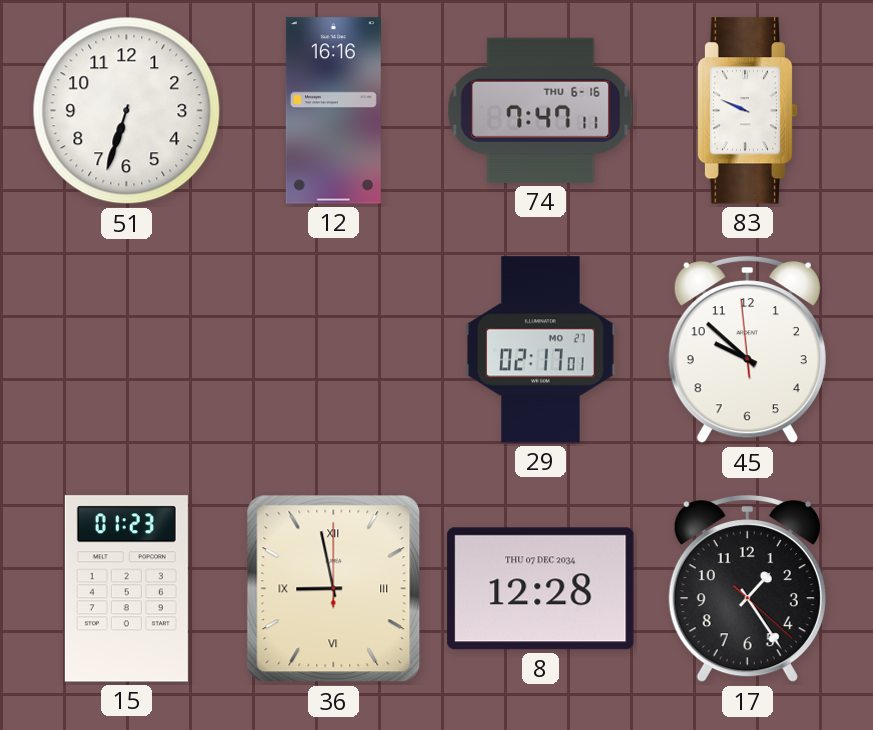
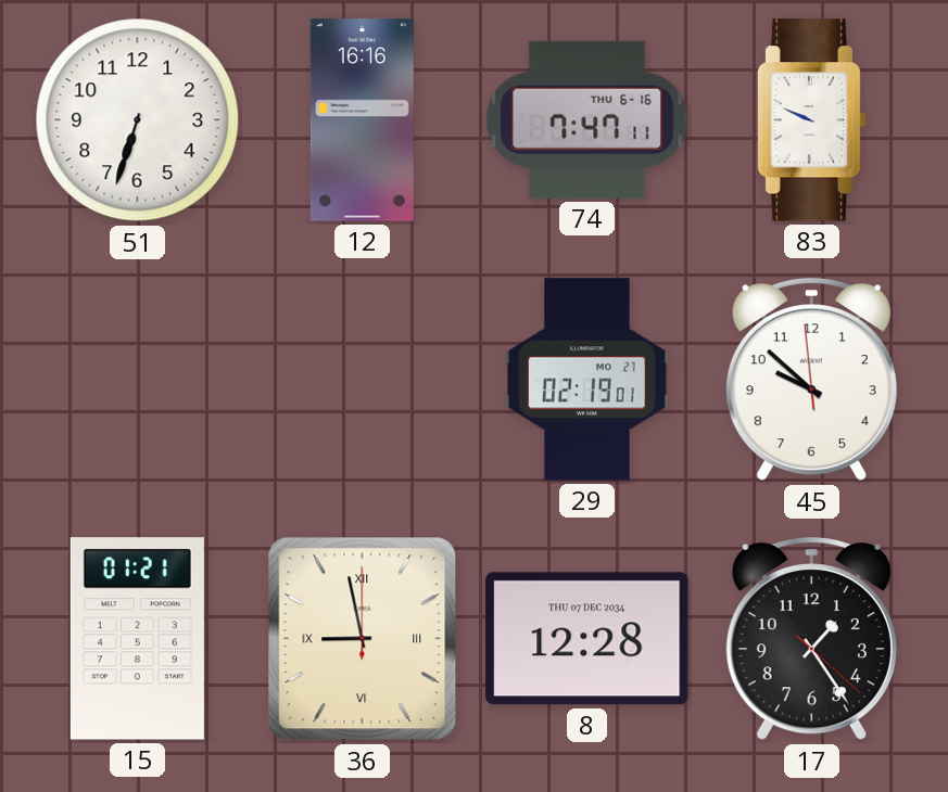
29: 02:17 -> 02:19
15: 01:23 -> 01:21
